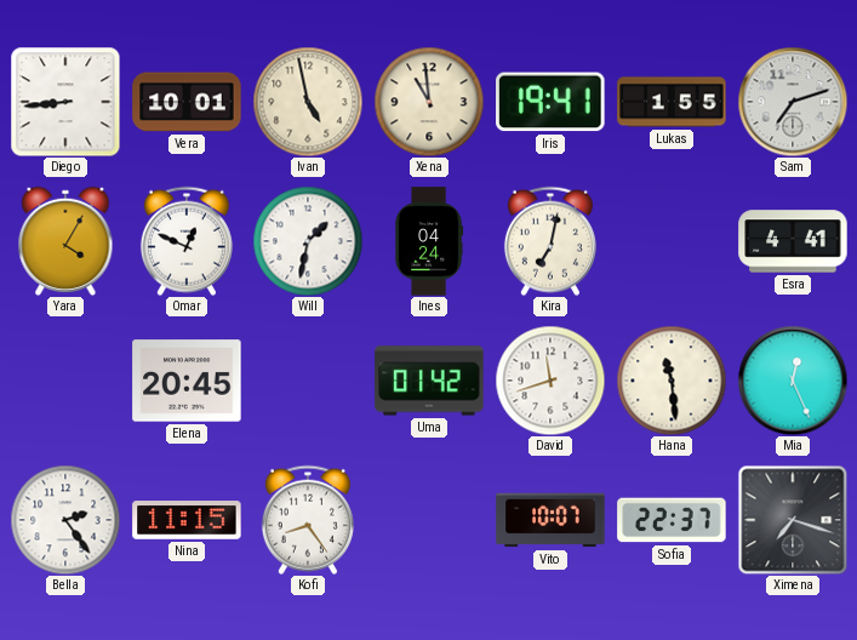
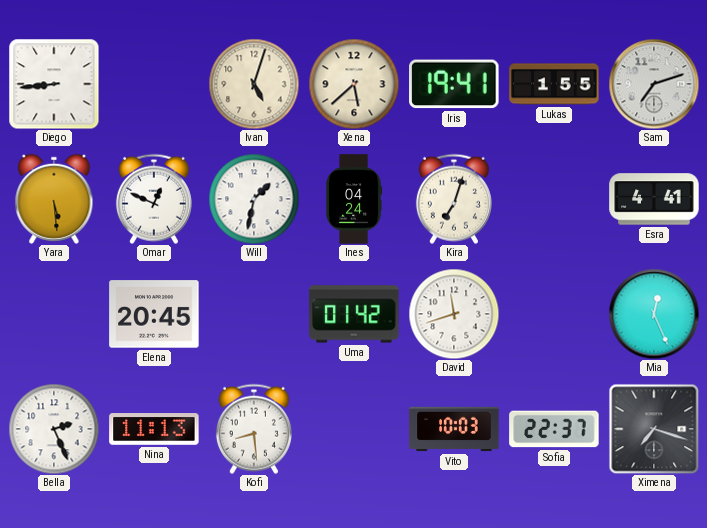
Vera: 10:01 -> none
Ivan: 4:58 -> 5:03
Xena: 10:59 -> 5:38
Yara: 4:05 -> 5:29
Kira: 7:02 -> 7:03
Hana: 11:29 -> none
Bella: 2:24 -> 2:26
Nina: 11:15 -> 11:13
Kofi: 8:24 -> 8:29
Vito: 10:07 -> 10:03
